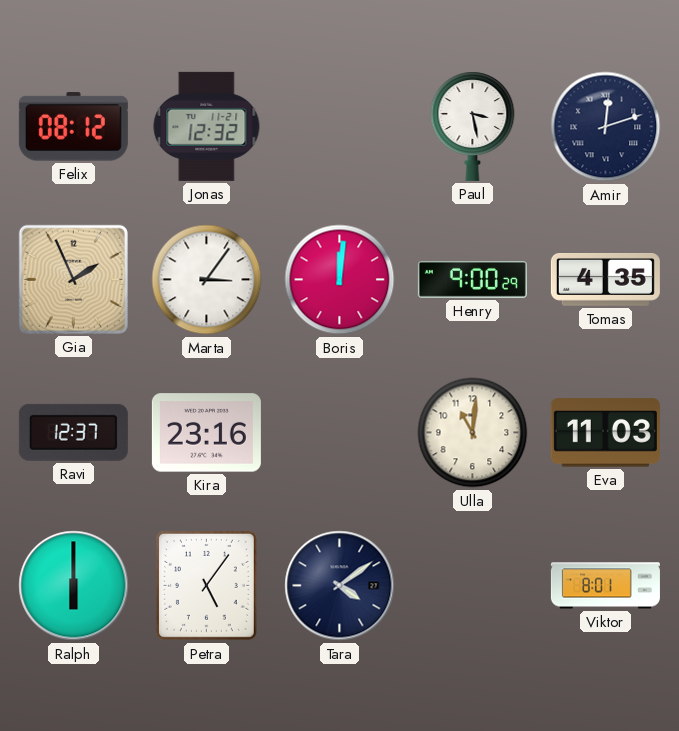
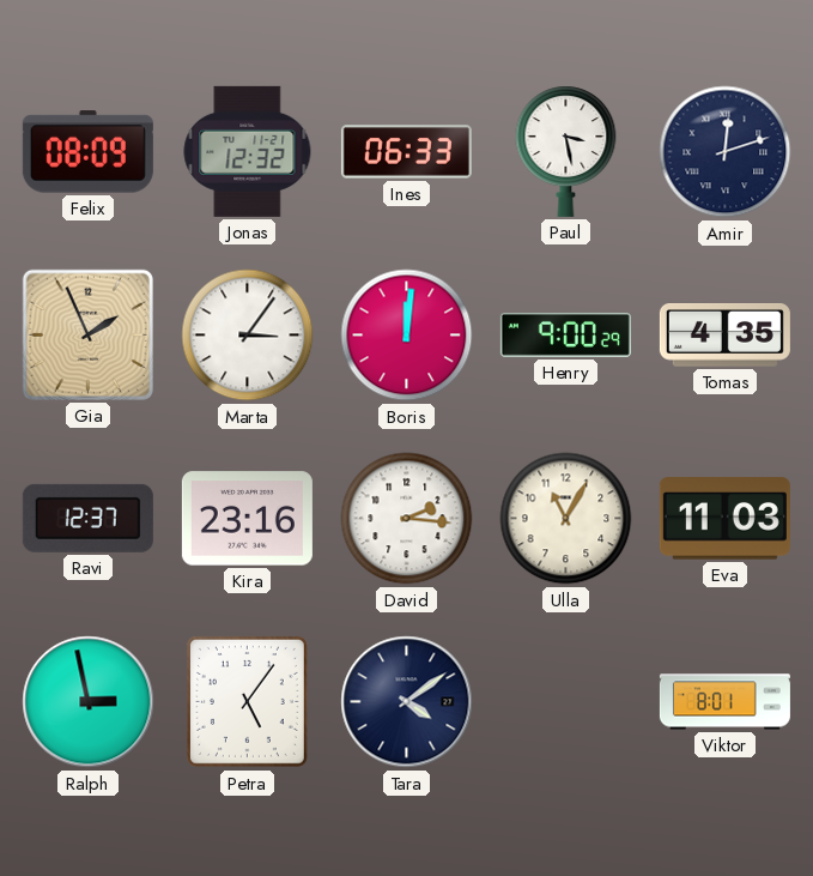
Felix: 08:12 -> 08:09
Ines: none -> 06:33
David: none -> 2:16
Ulla: 11:01 -> 11:05
Ralph: 6:00 -> 2:58
